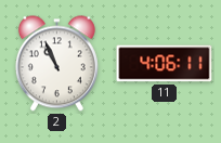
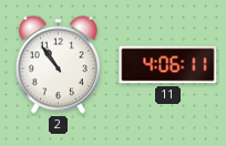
2: 10:56 -> 10:54
